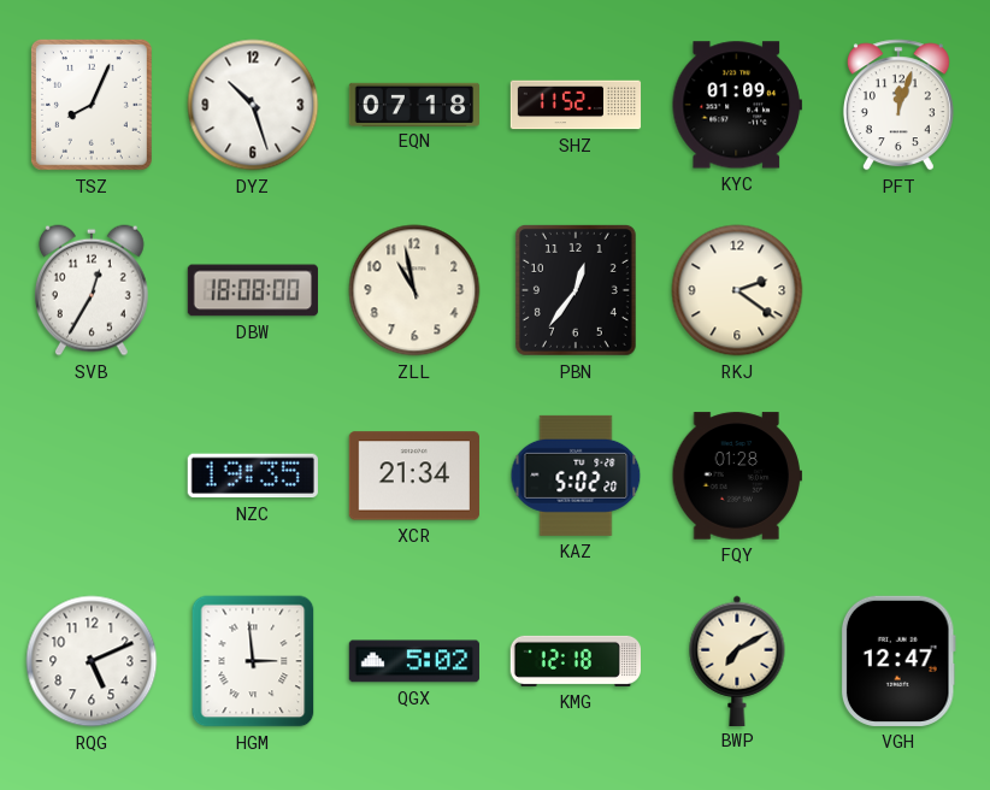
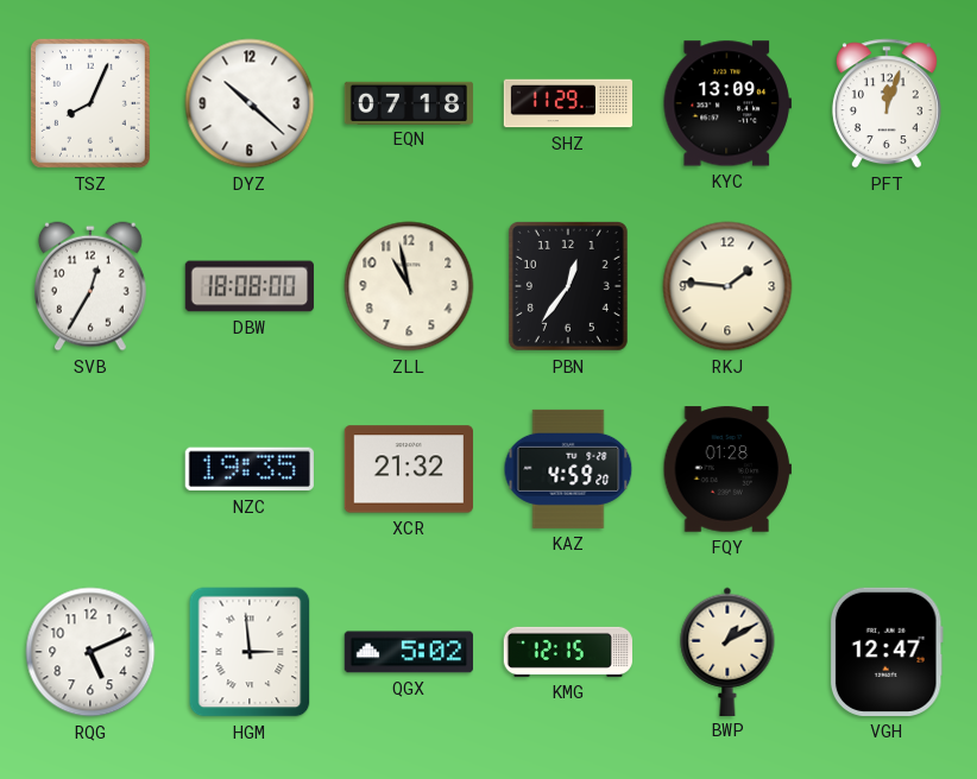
DYZ: 10:27 -> 10:22
SHZ: 11:52 -> 11:29
KYC: 01:09 -> 13:09
RKJ: 2:21 -> 1:46
XCR: 21:34 -> 21:32
KAZ: 5:02 -> 4:59
KMG: 12:18 -> 12:15
BWP: 7:10 -> 1:10
